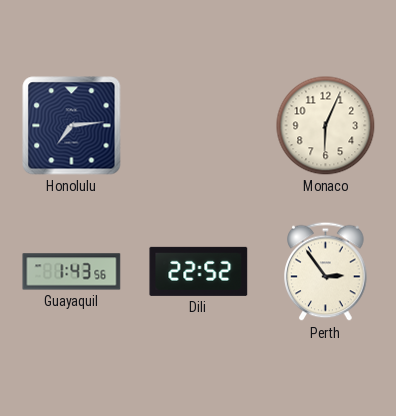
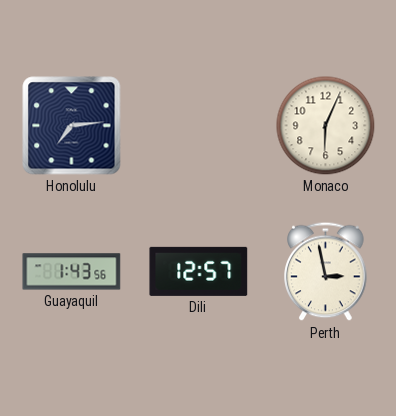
Dili: 22:52 -> 12:57
Perth: 2:54 -> 2:58
